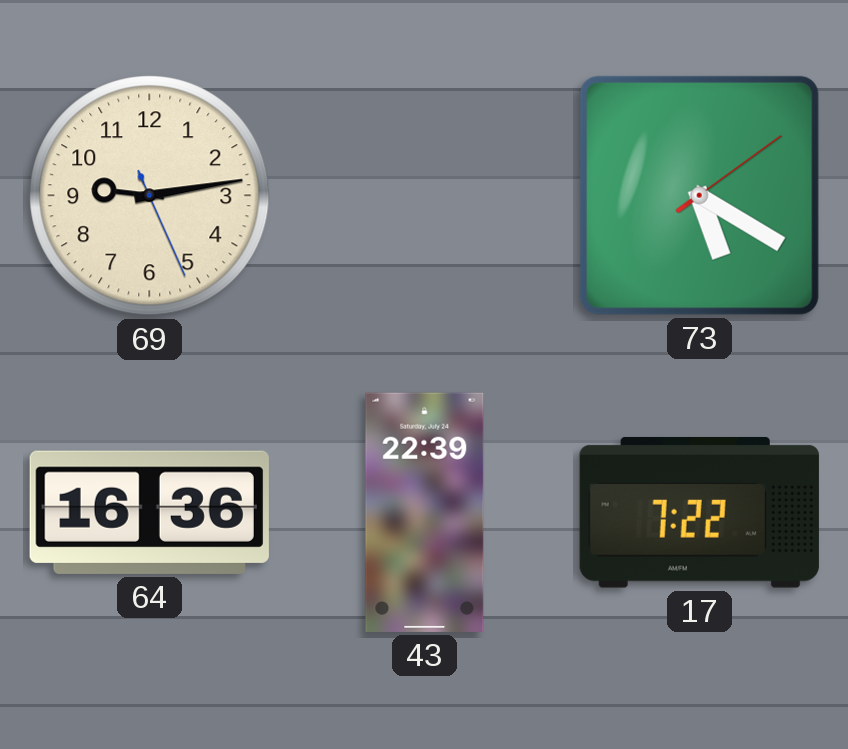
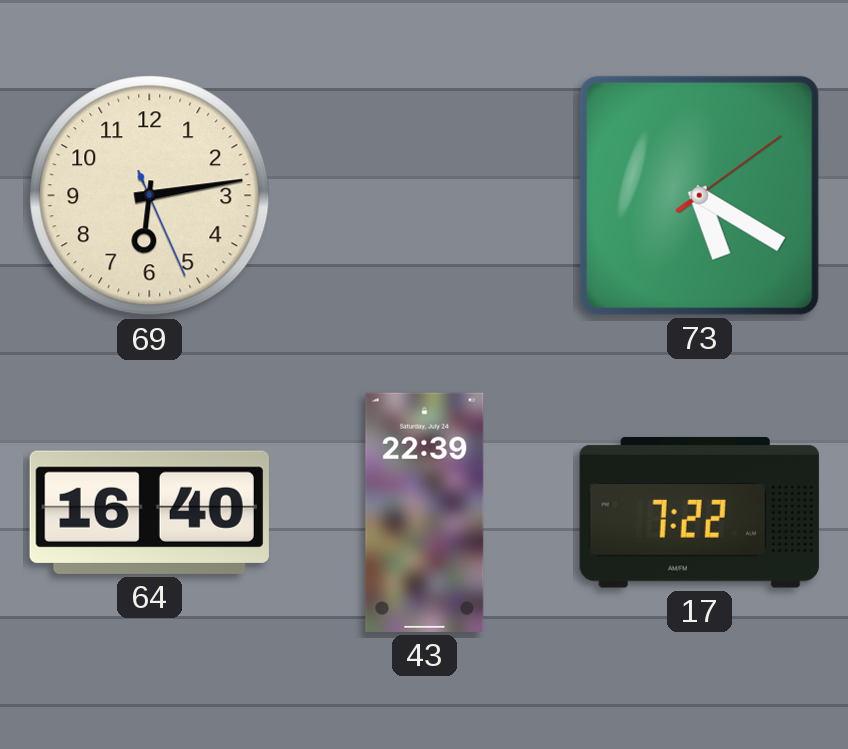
69: 9:13 -> 6:13
64: 16:36 -> 16:40
